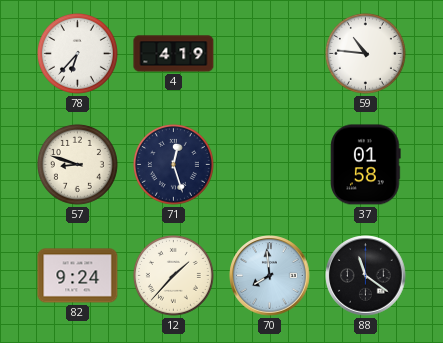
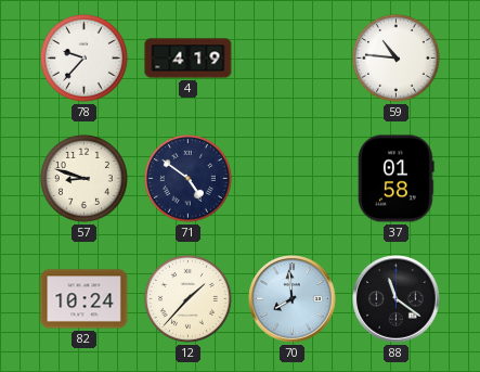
78: 6:37 -> 9:37
71: 12:27 -> 4:51
82: 9:24 -> 10:24
